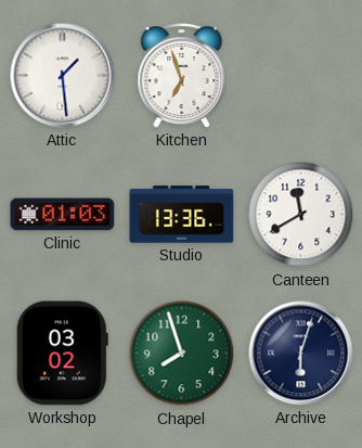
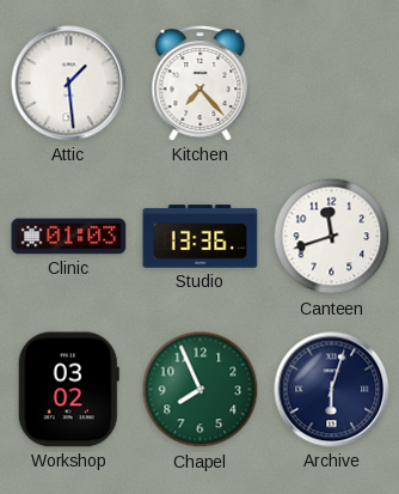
Kitchen: 6:57 -> 7:23
Canteen: 11:40 -> 11:42
Chapel: 7:57 -> 7:56
